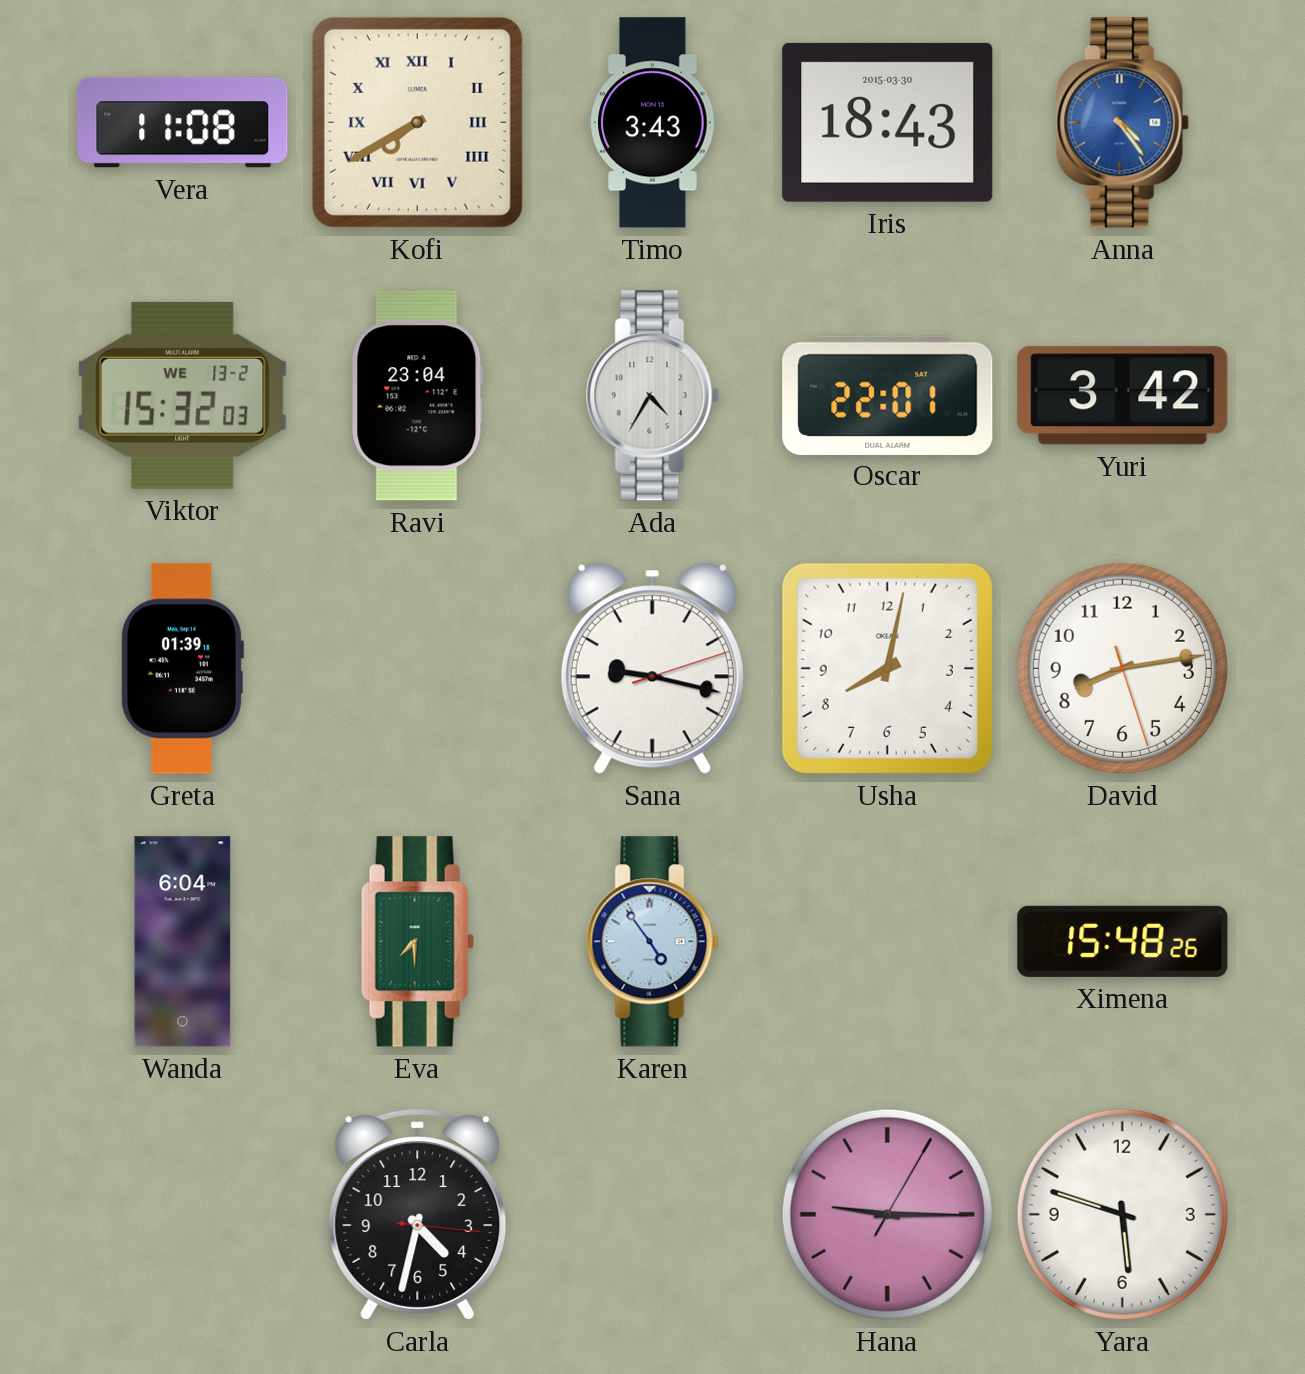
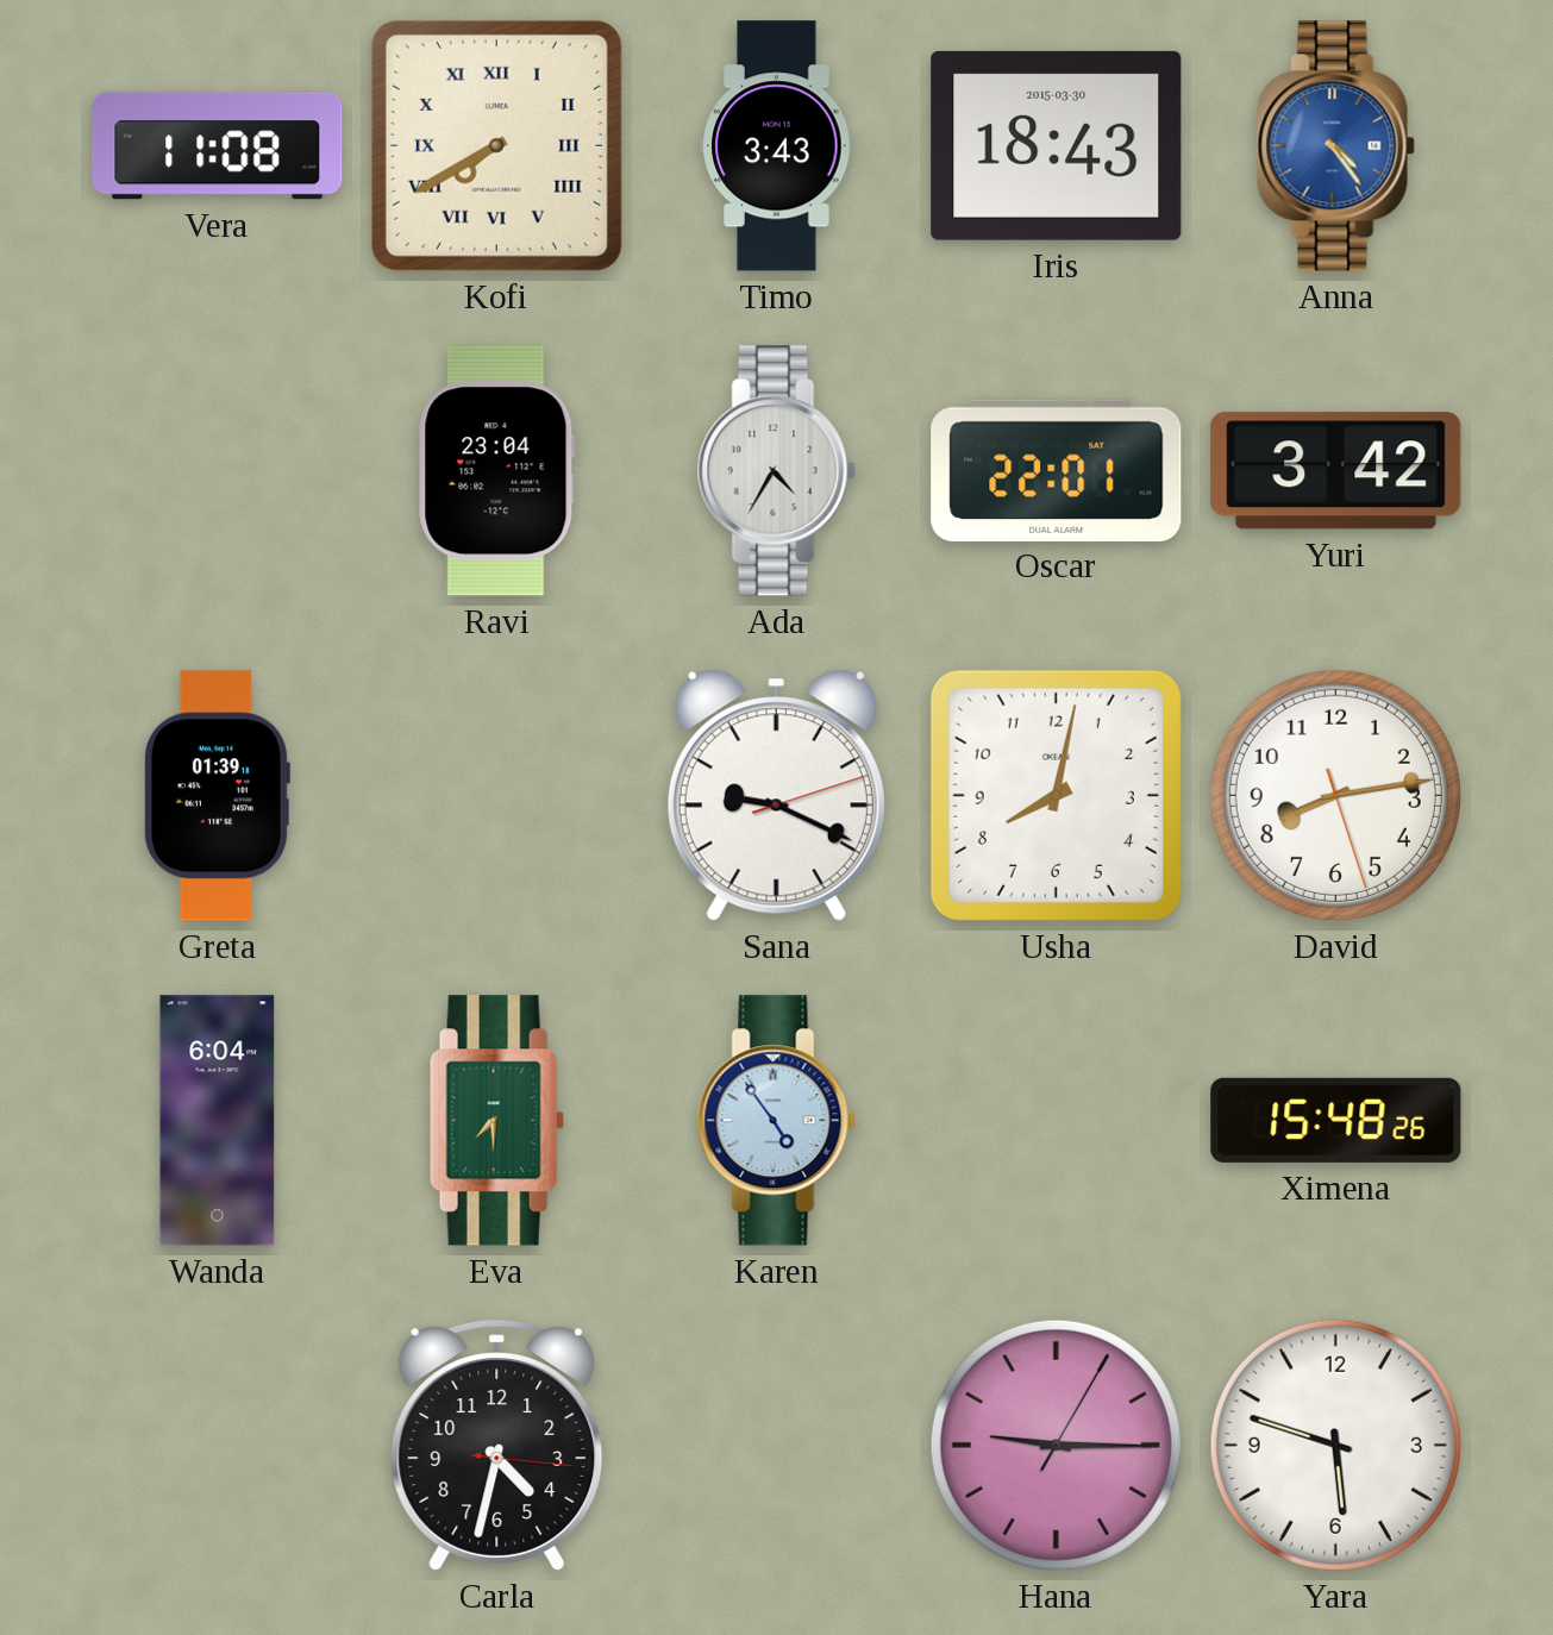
Viktor: 15:32 -> none
Sana: 9:17 -> 9:19
